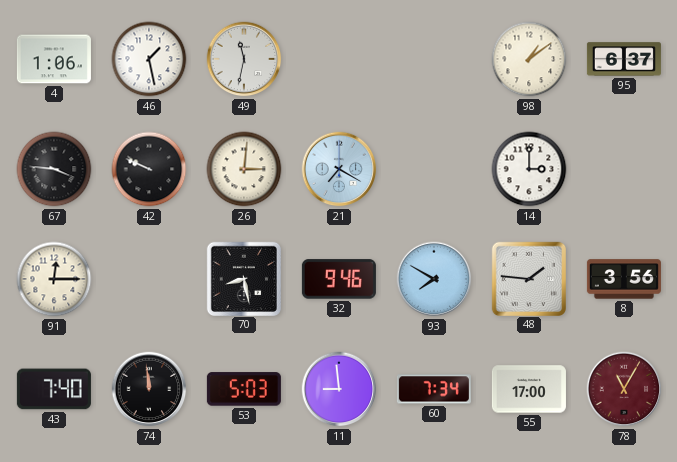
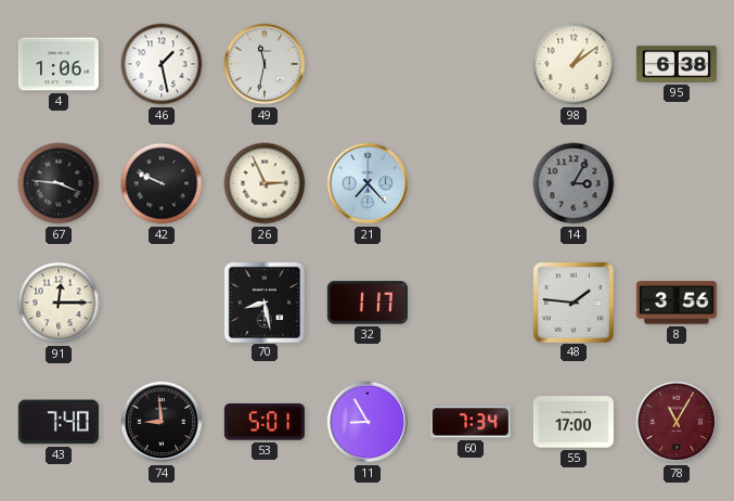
95: 6:37 -> 6:38
26: 3:01 -> 2:56
21: 7:20 -> 7:23
14: 3:00 -> 3:05
14 dial: white -> grey
32: 9:46 -> 1:17
93: 7:50 -> none
74: 11:59 -> 8:59
53: 5:03 -> 5:01
11: 8:59 -> 8:55
